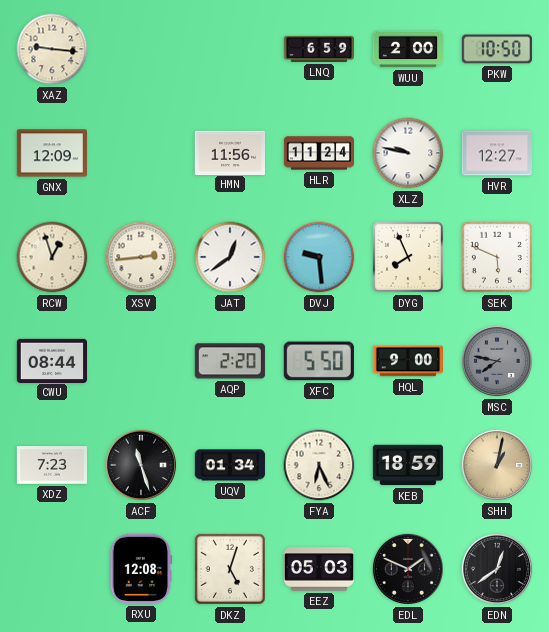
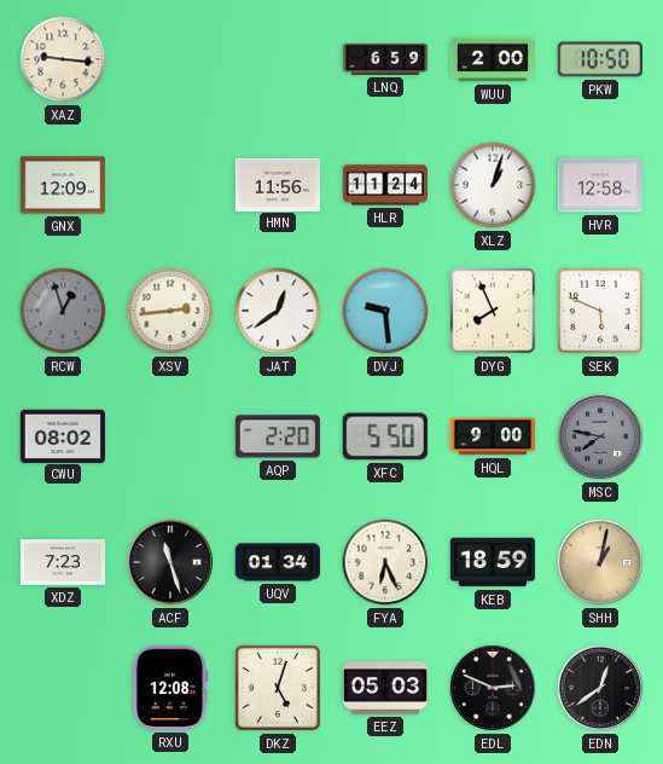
XLZ: 9:47 -> 1:03
HVR: 12:27 -> 12:58
RCW dial: cream -> grey
CWU: 08:44 -> 08:02
EDL: 1:49 -> 2:49
